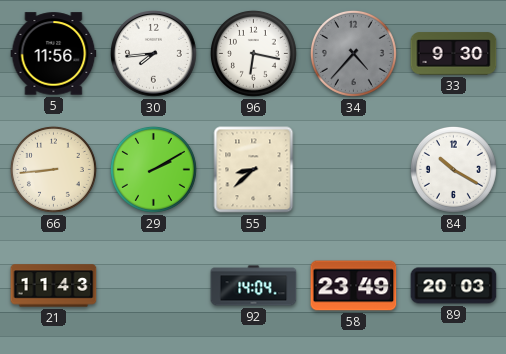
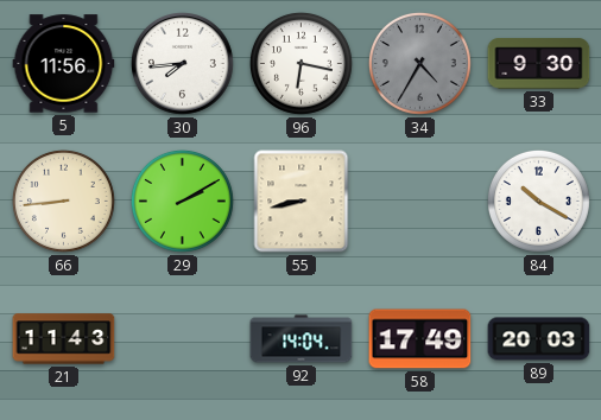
34: 4:37 -> 4:35
55: 8:38 -> 8:43
58: 23:49 -> 17:49
